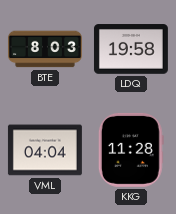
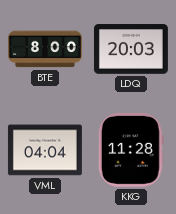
BTE: 8:03 -> 8:00
LDQ: 19:58 -> 20:03
